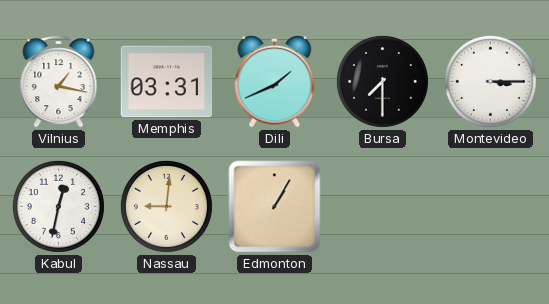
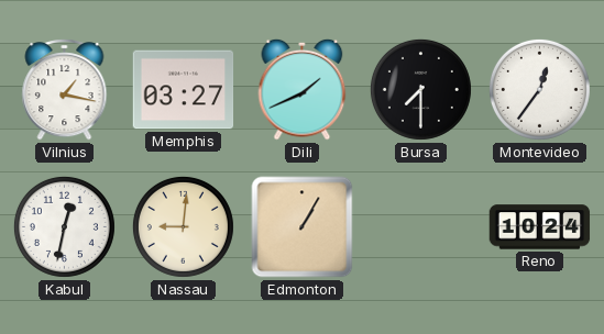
Memphis: 03:31 -> 03:27
Montevideo: 3:15 -> 12:36
Reno: none -> 10:24
